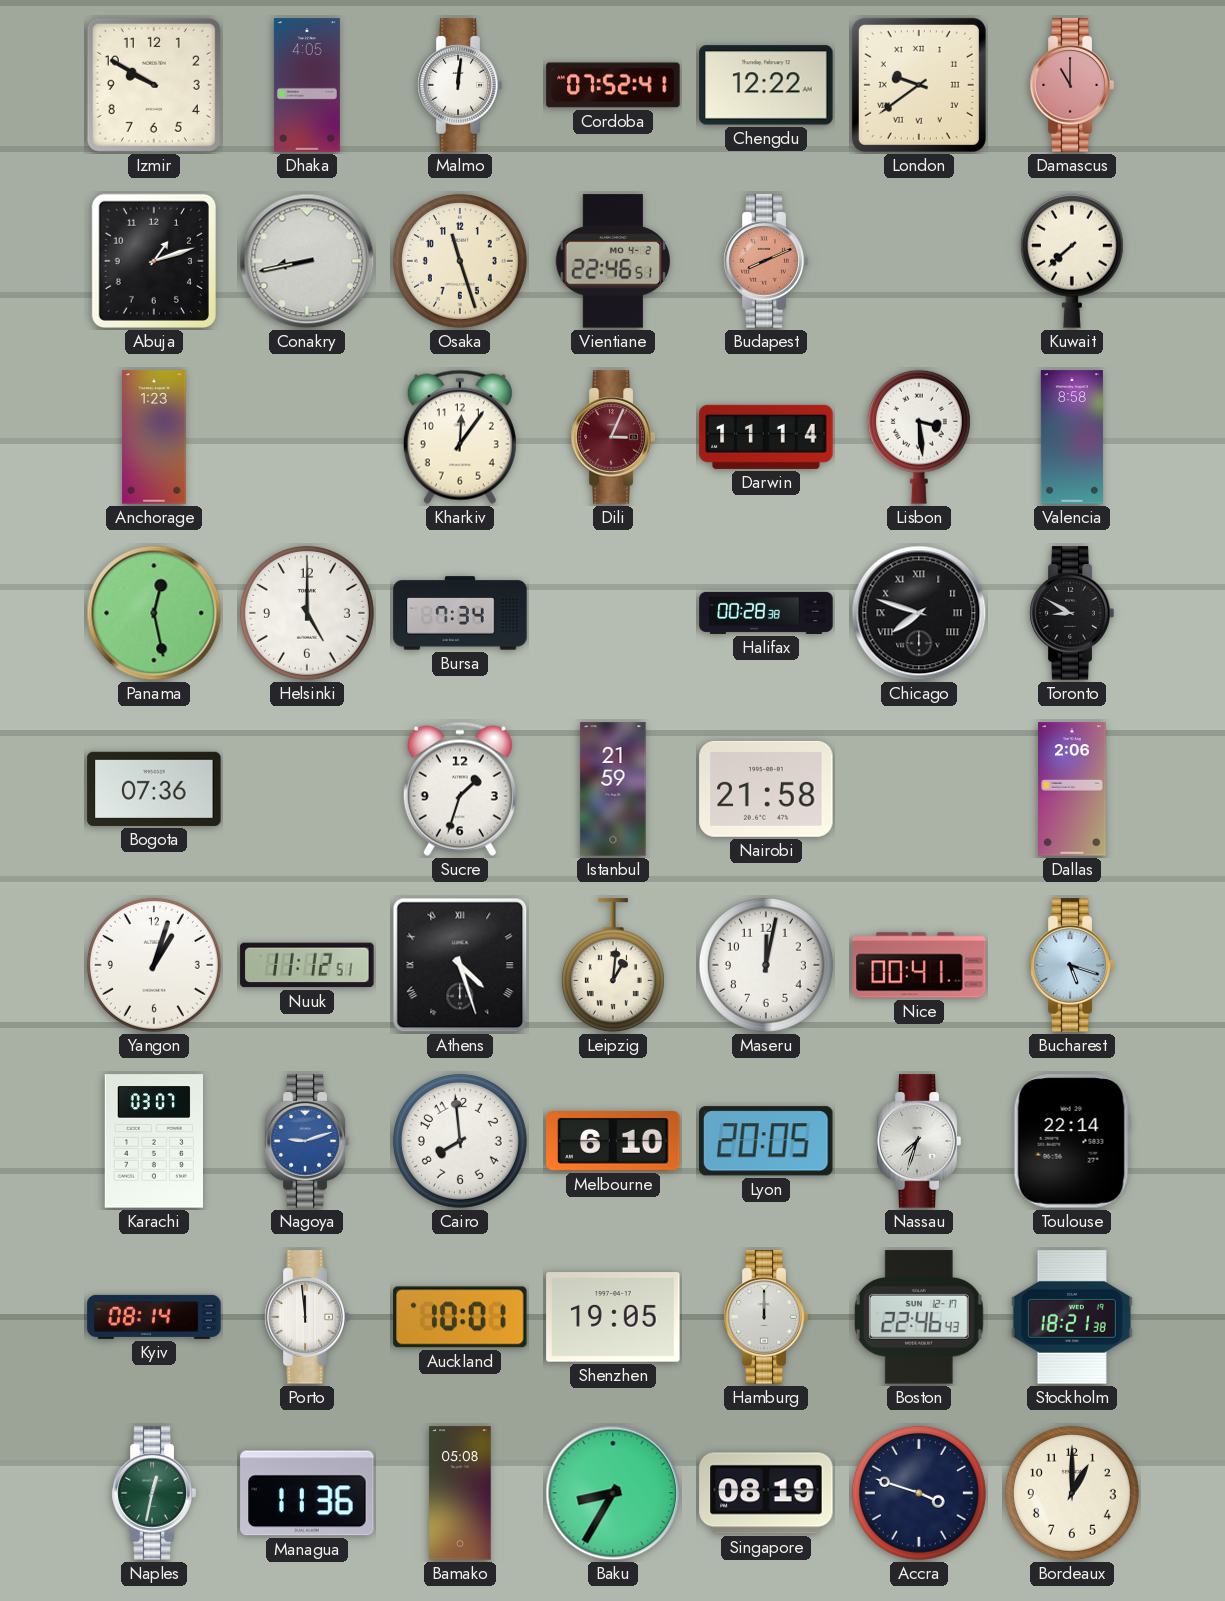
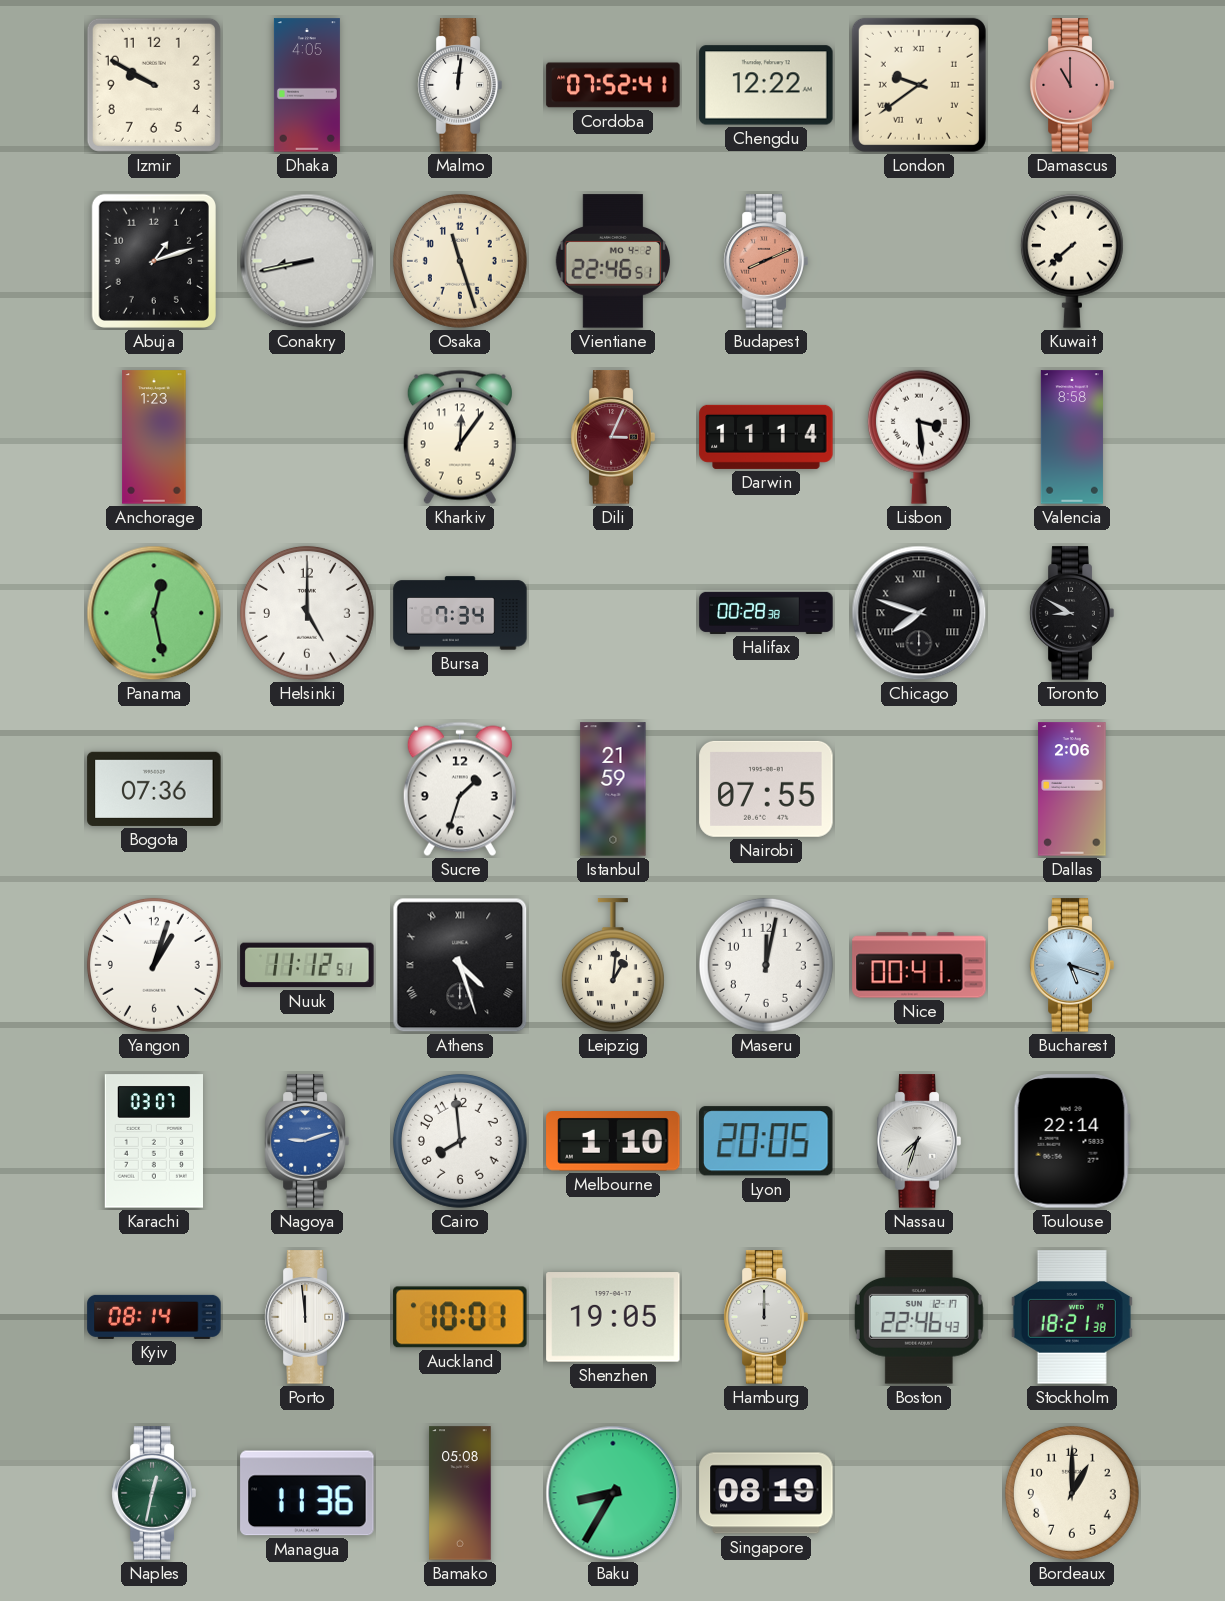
Nairobi: 21:58 -> 07:55
Melbourne: 6:10 -> 1:10
Accra: 3:48 -> none
